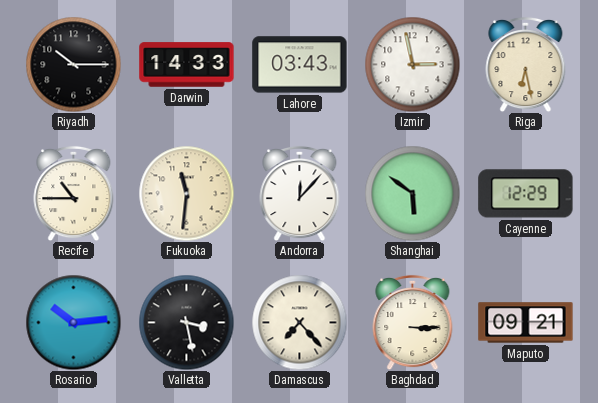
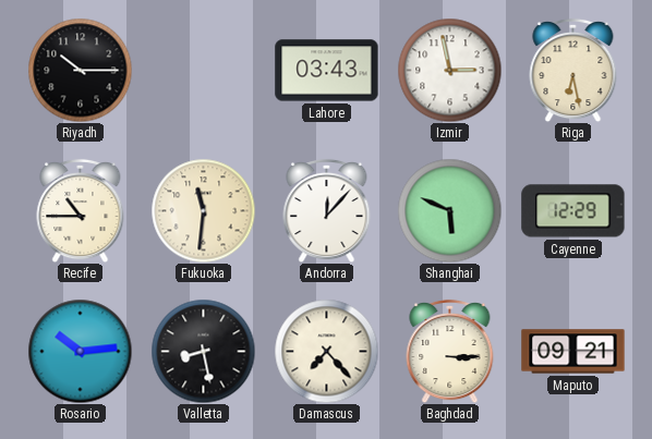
Darwin: 14:33 -> none
Shanghai: 5:51 -> 5:49
Valletta: 3:28 -> 8:28
